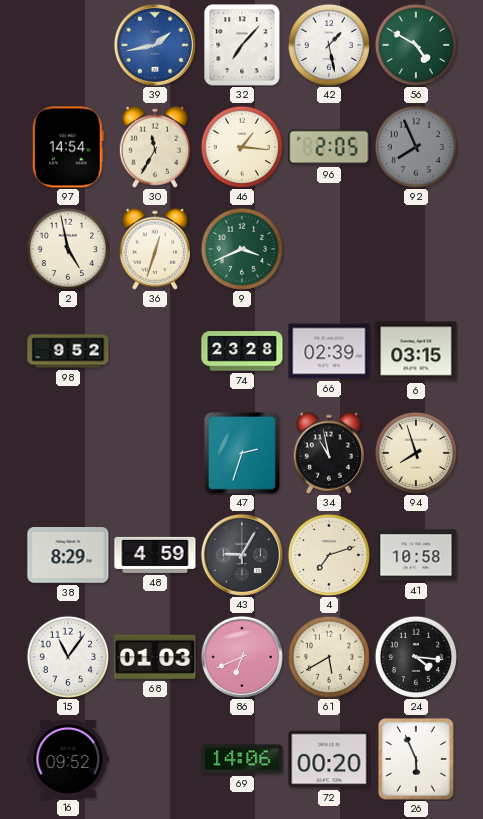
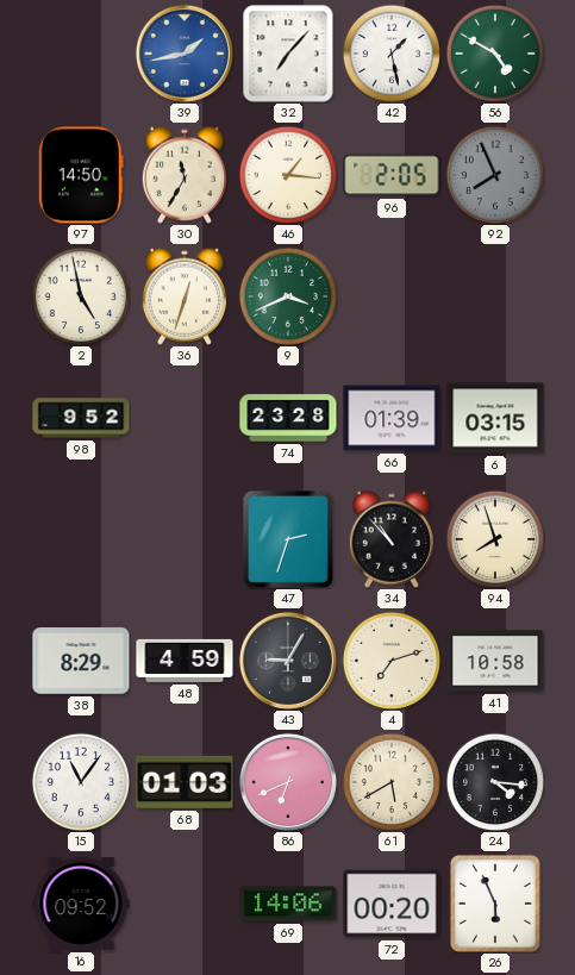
97: 14:54 -> 14:50
66: 02:39 -> 01:39
34: 10:58 -> 10:53
